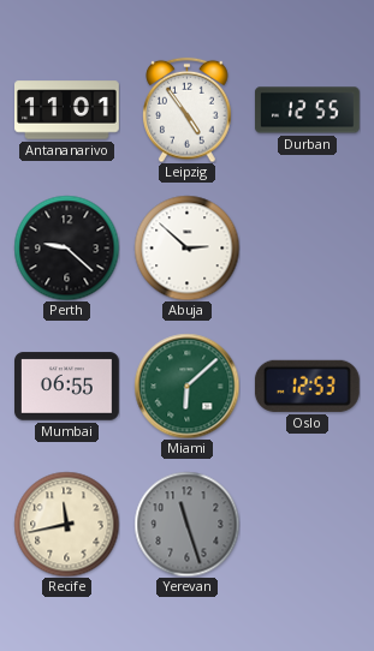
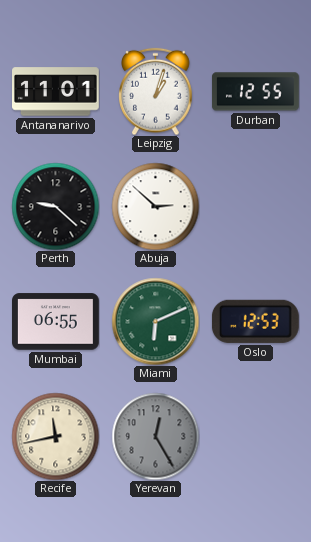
Leipzig: 4:54 -> 1:03
Miami: 6:08 -> 6:11
Yerevan: 11:27 -> 12:25
